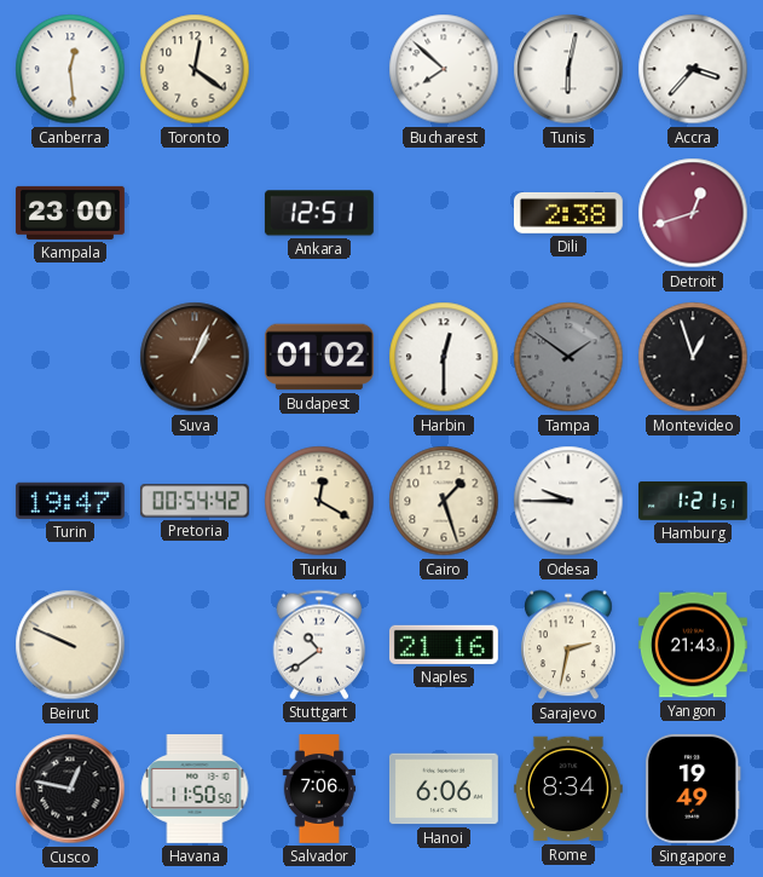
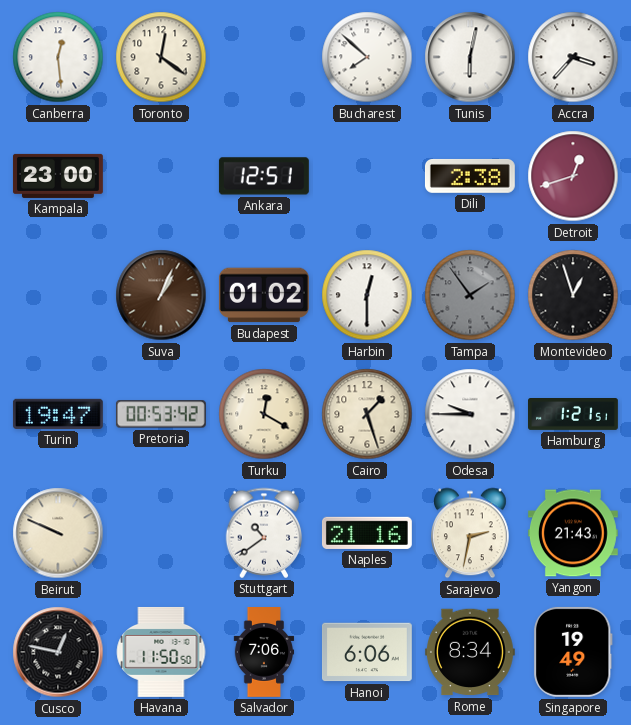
Tampa: 1:51 -> 1:54
Pretoria: 00:54 -> 00:53
